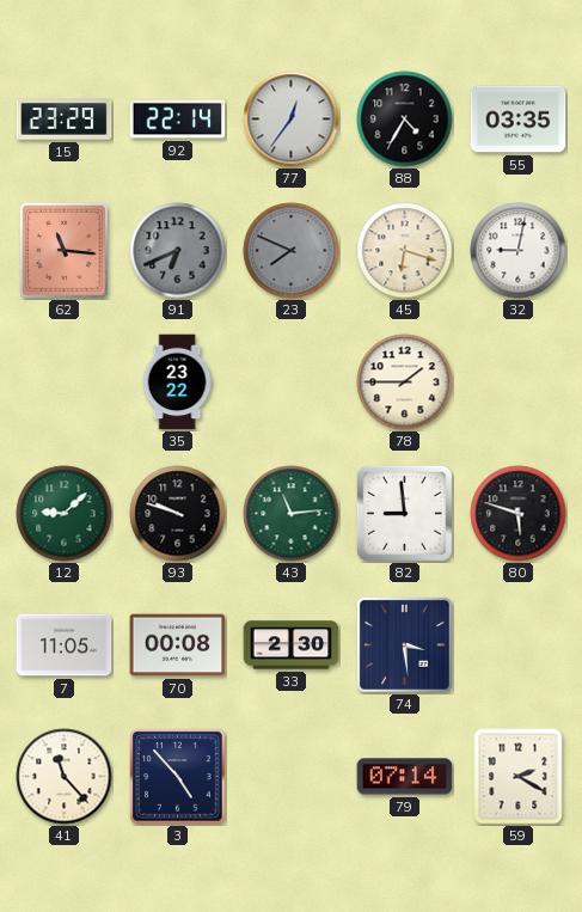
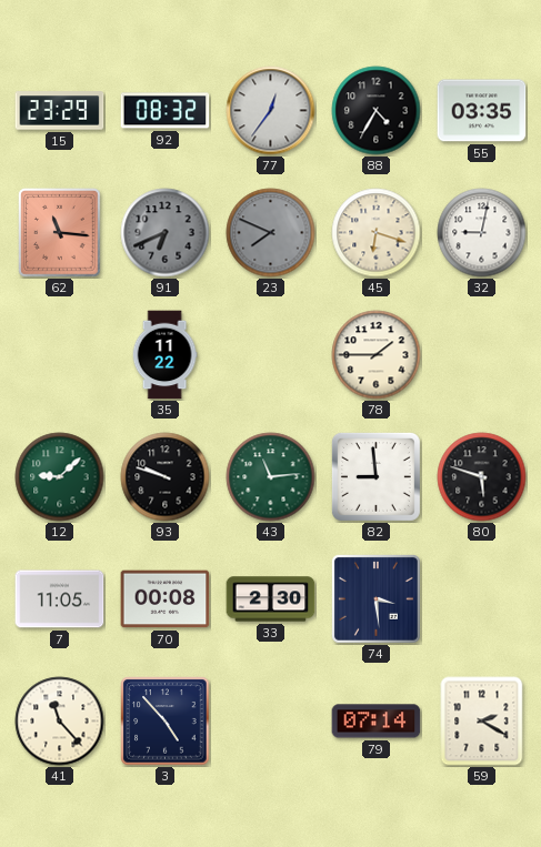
92: 22:14 -> 08:32
35: 23:22 -> 11:22
